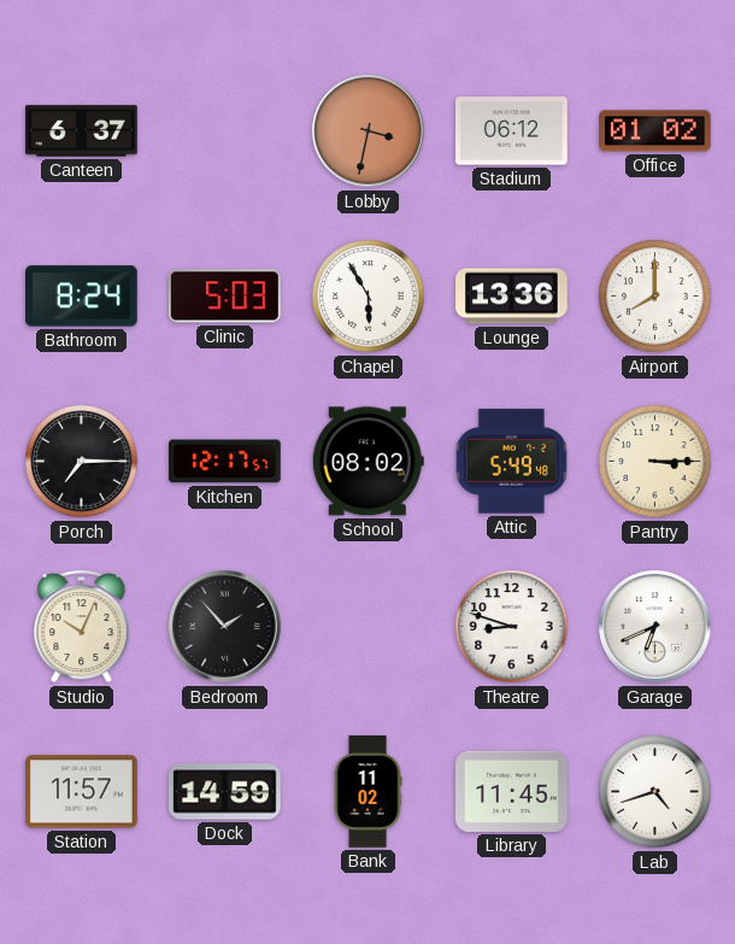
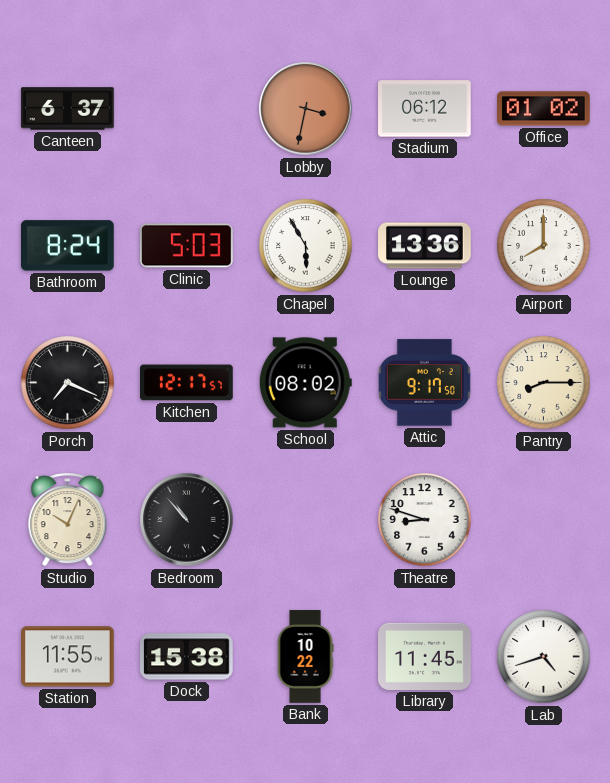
Porch: 7:15 -> 7:19
Attic: 5:49 -> 9:17
Pantry: 3:15 -> 8:15
Bedroom: 1:53 -> 10:53
Garage: 6:41 -> none
Station: 11:57 -> 11:55
Dock: 14:59 -> 15:38
Bank: 11:02 -> 10:22
